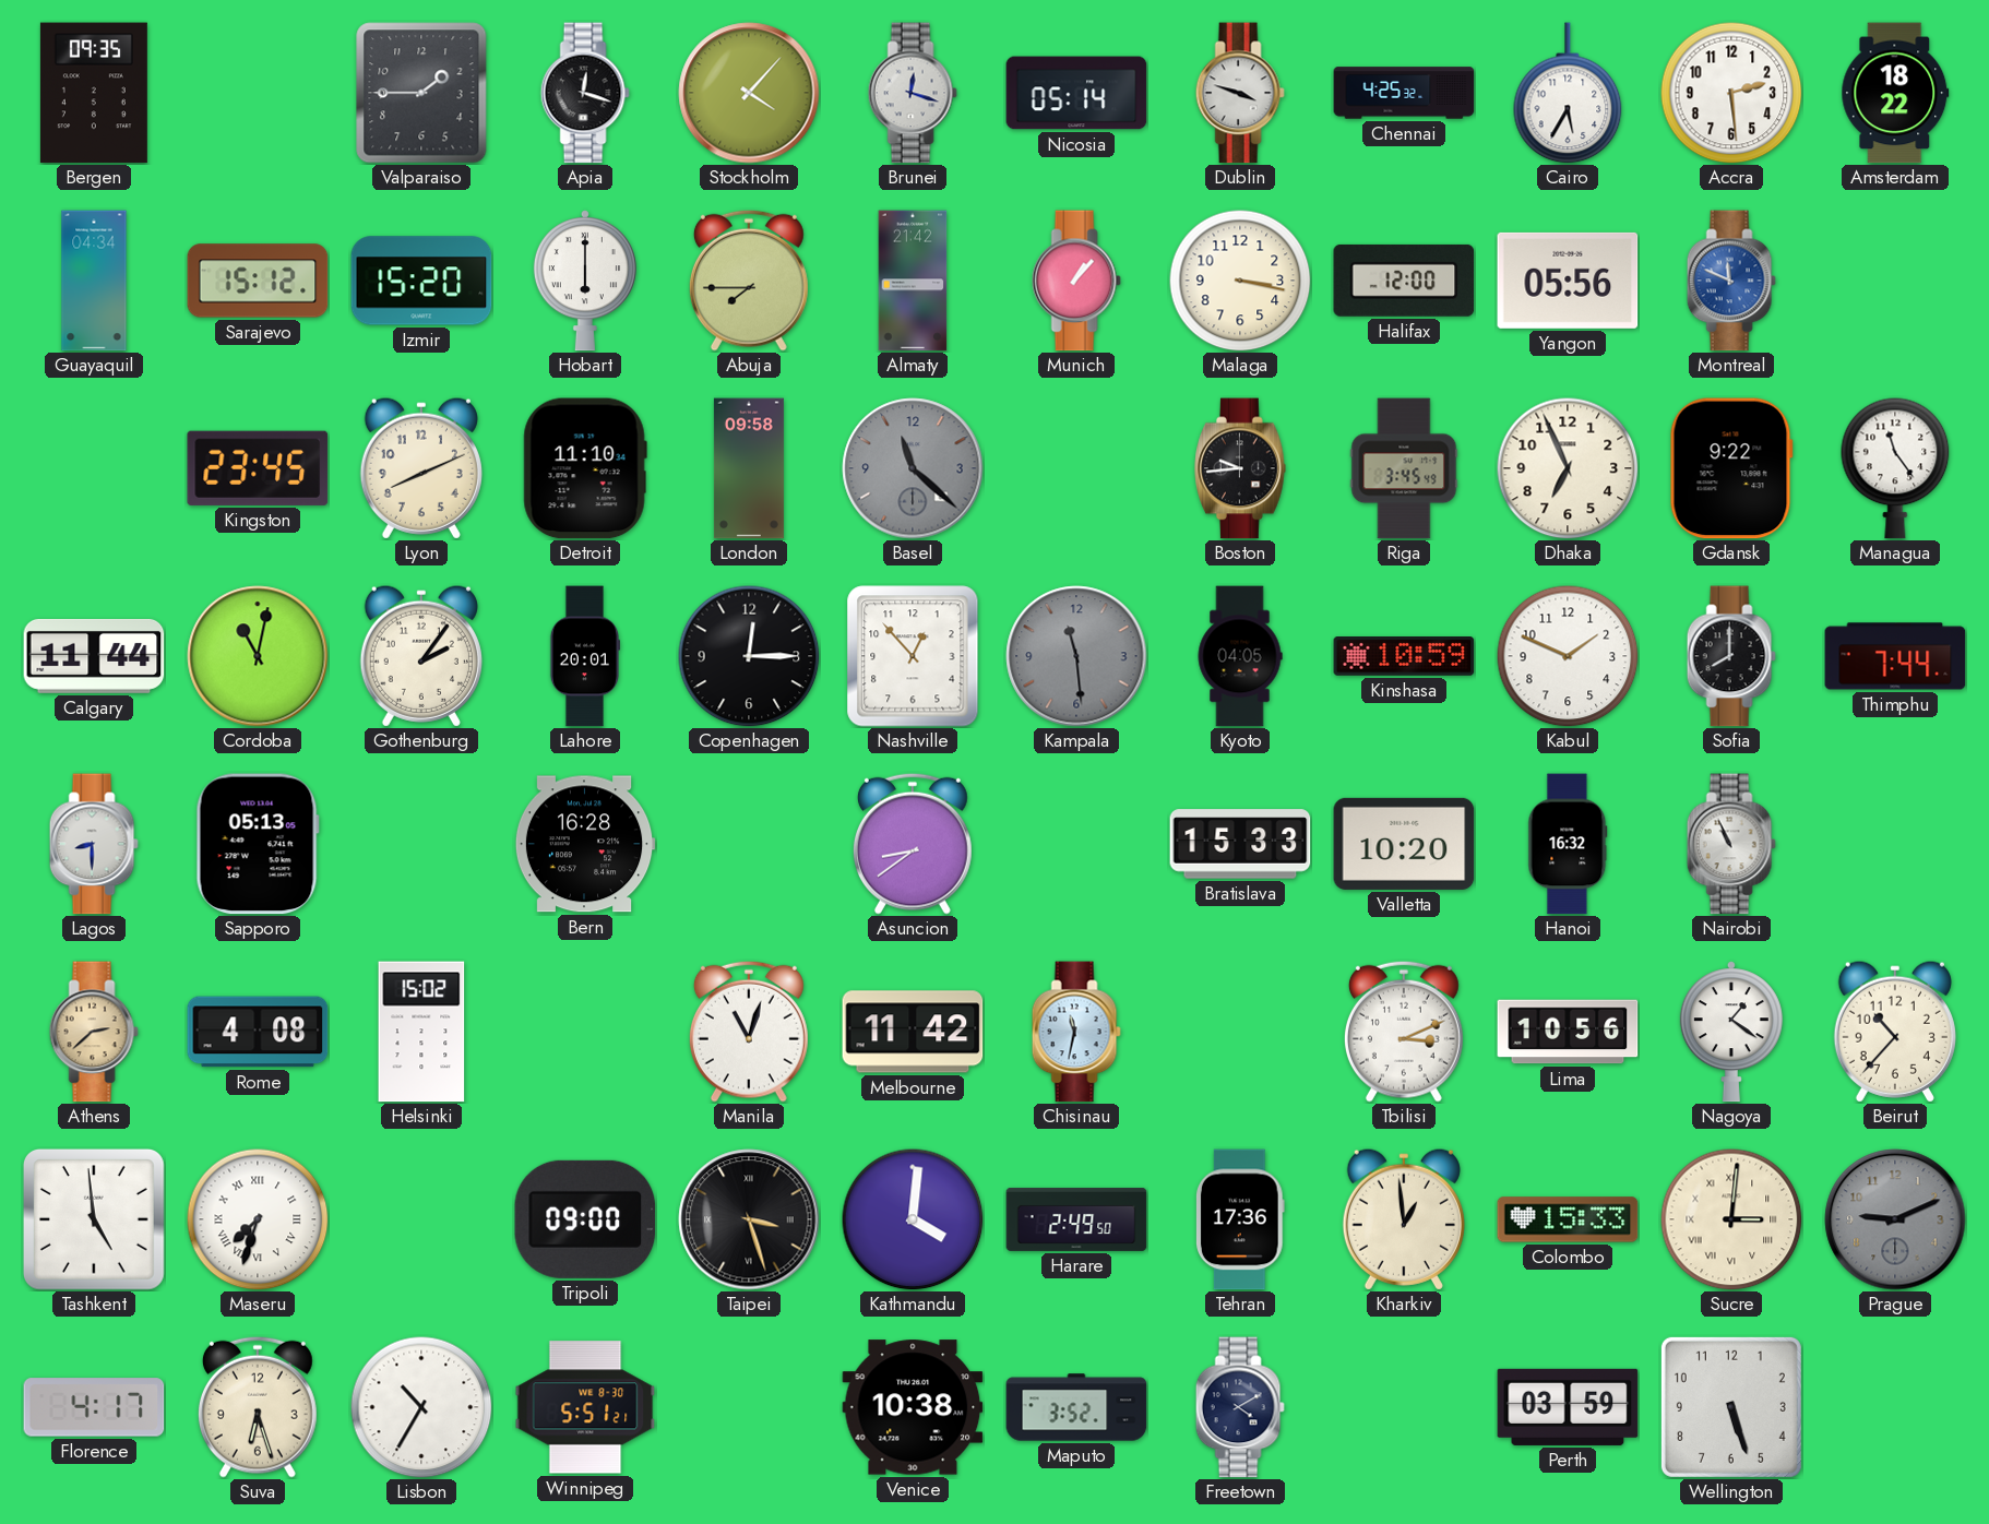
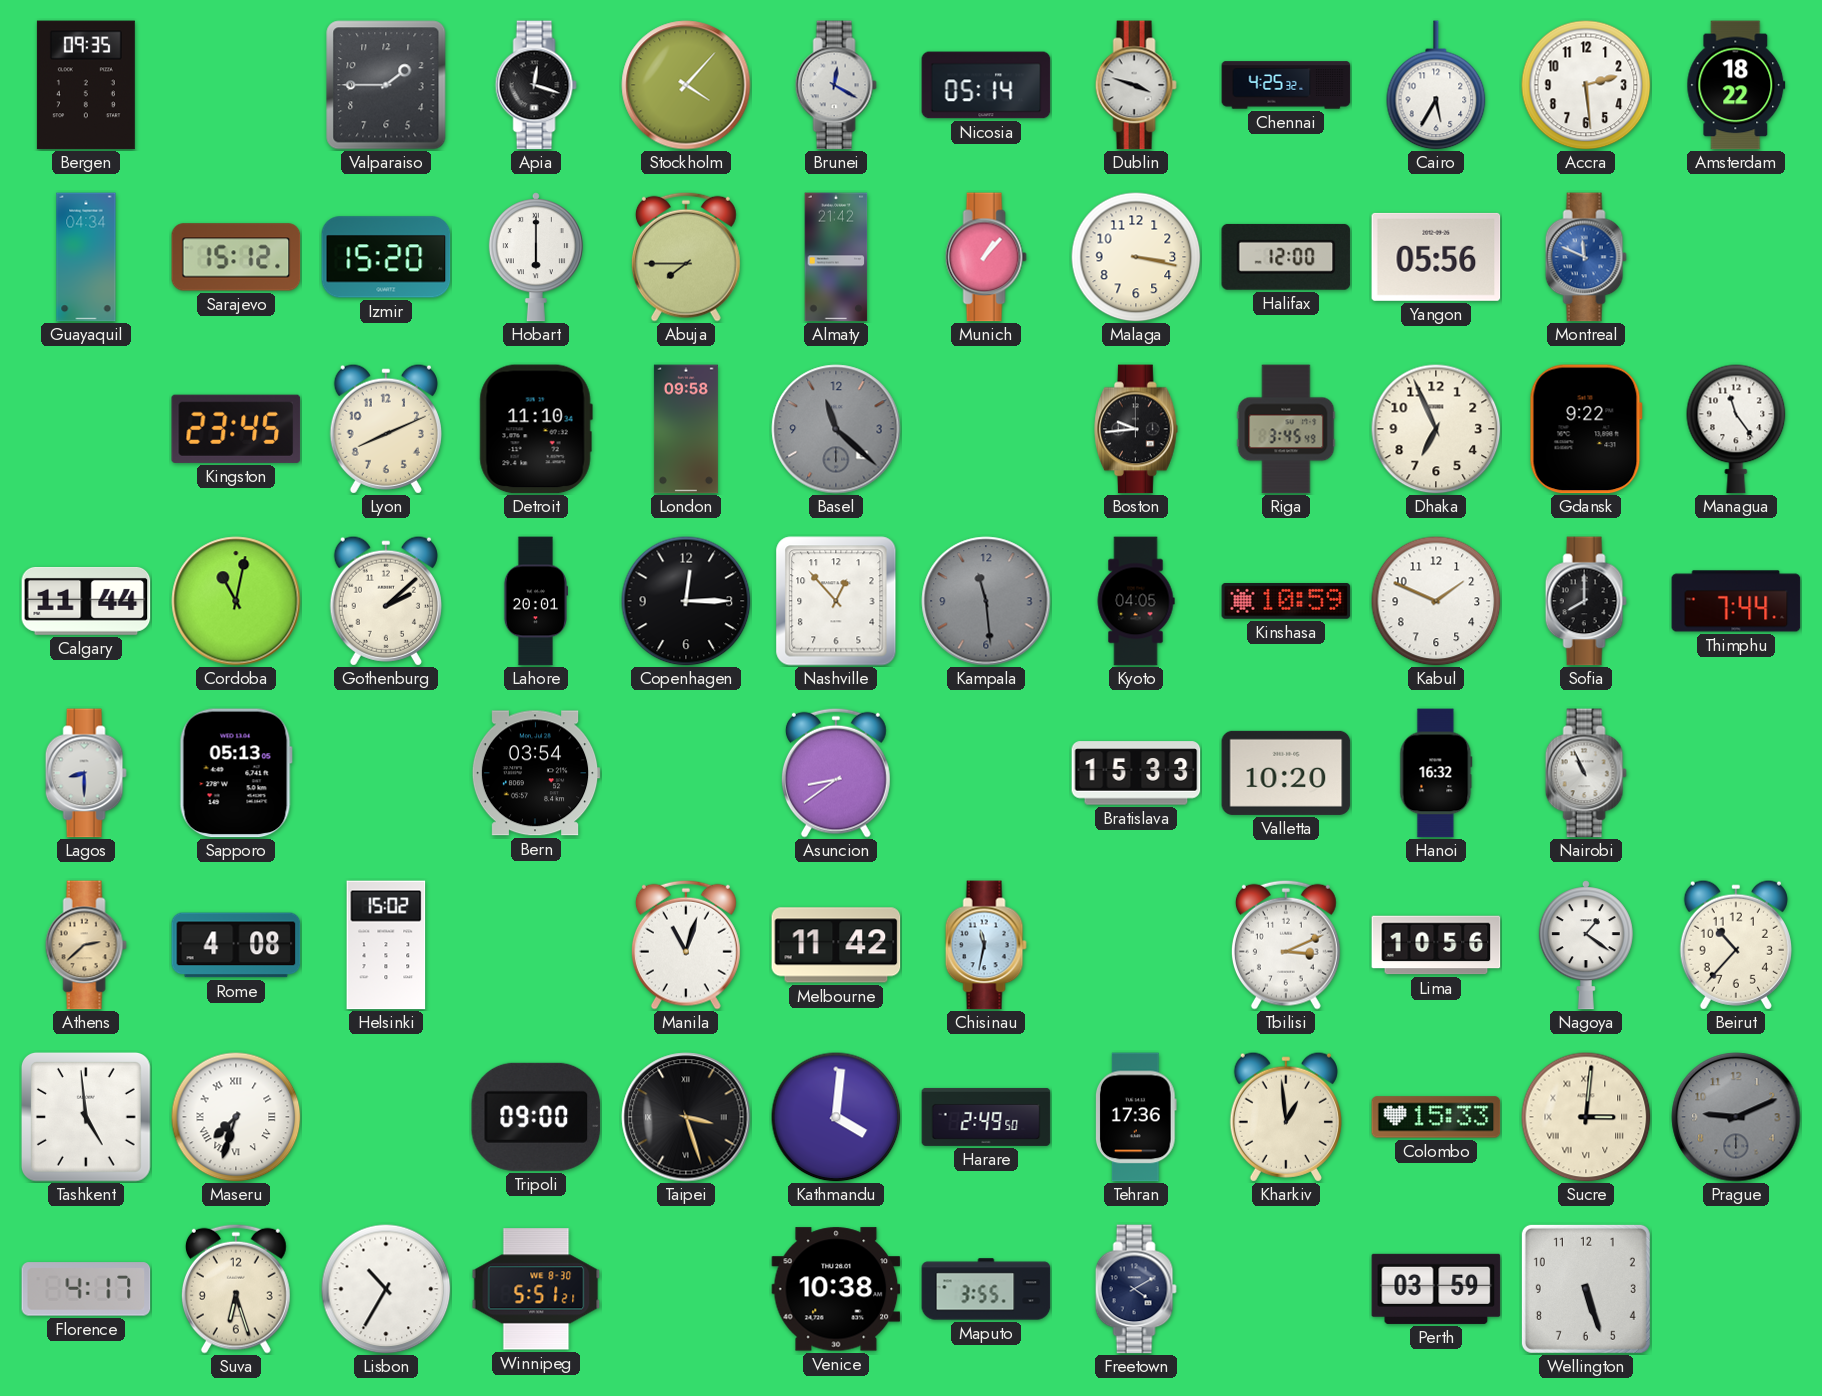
Brunei: 12:18 -> 12:20
Gothenburg: 2:06 -> 2:08
Bern: 16:28 -> 03:54
Maputo: 3:52 -> 3:55
